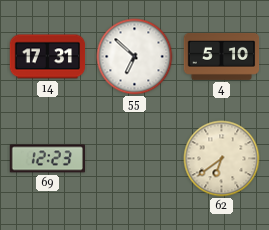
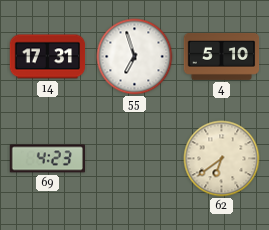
55: 6:52 -> 6:57
69: 12:23 -> 4:23
